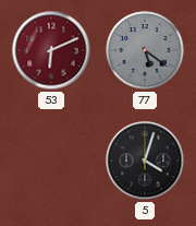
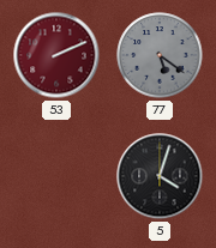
53: 6:11 -> 2:11
